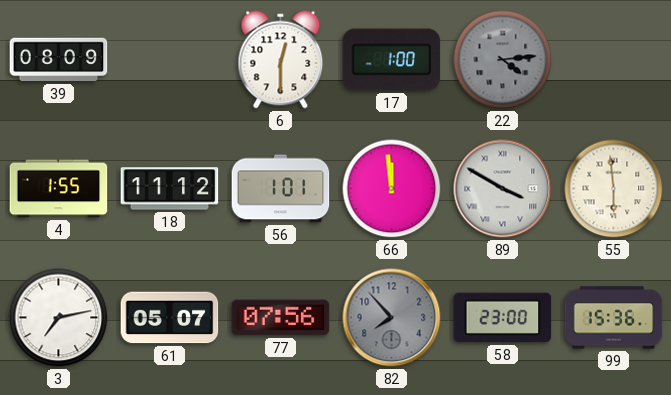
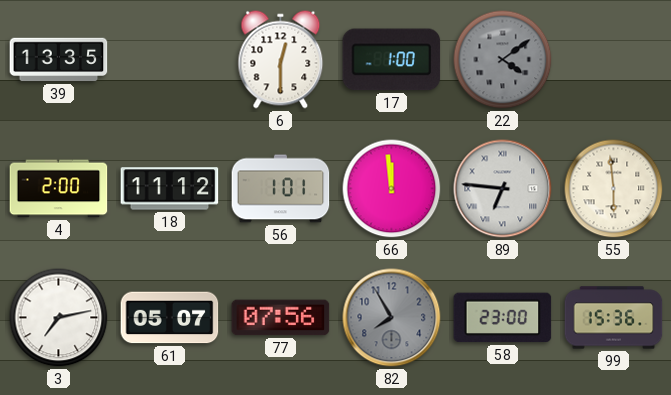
39: 08:09 -> 13:35
22: 4:14 -> 4:09
4: 1:55 -> 2:00
89: 3:50 -> 6:46
82: 7:53 -> 7:55
